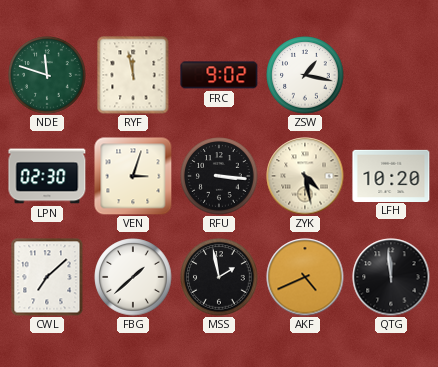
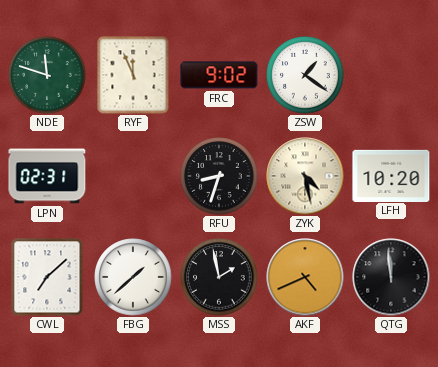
RYF: 11:58 -> 11:56
ZSW: 1:17 -> 1:21
LPN: 02:30 -> 02:31
VEN: 3:03 -> none
RFU: 3:16 -> 8:33
